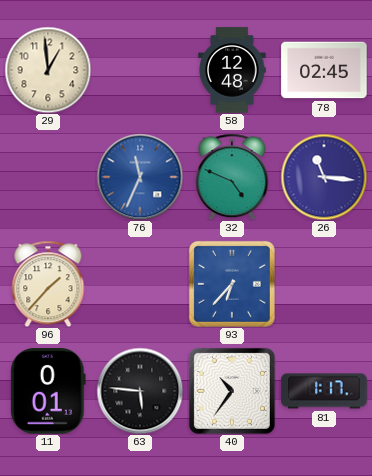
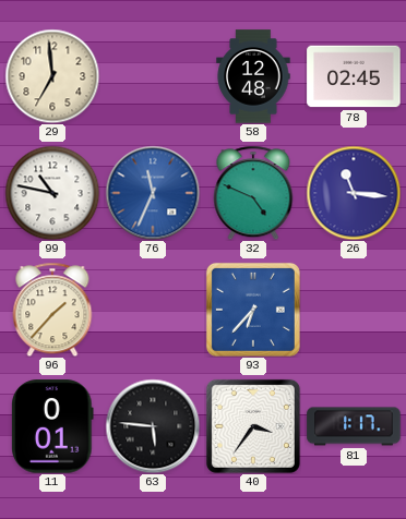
29: 12:59 -> 6:59
99: none -> 10:47
40: 10:36 -> 3:36
